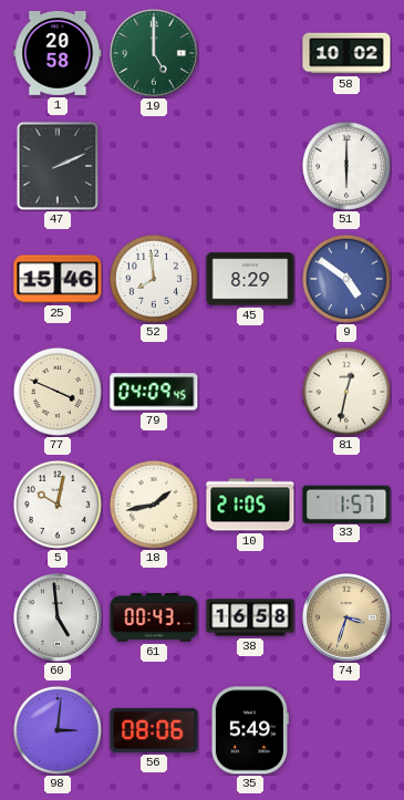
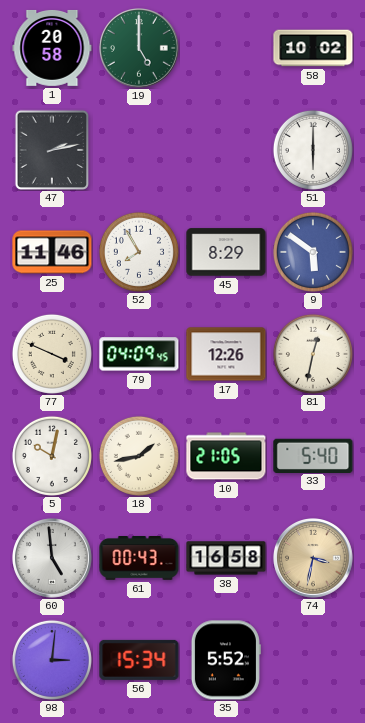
47: 2:11 -> 2:13
25: 15:46 -> 11:46
52: 7:59 -> 7:55
9: 4:51 -> 5:51
17: none -> 12:26
33: 1:57 -> 5:40
74: 3:33 -> 3:32
56: 08:06 -> 15:34
35: 5:49 -> 5:52
